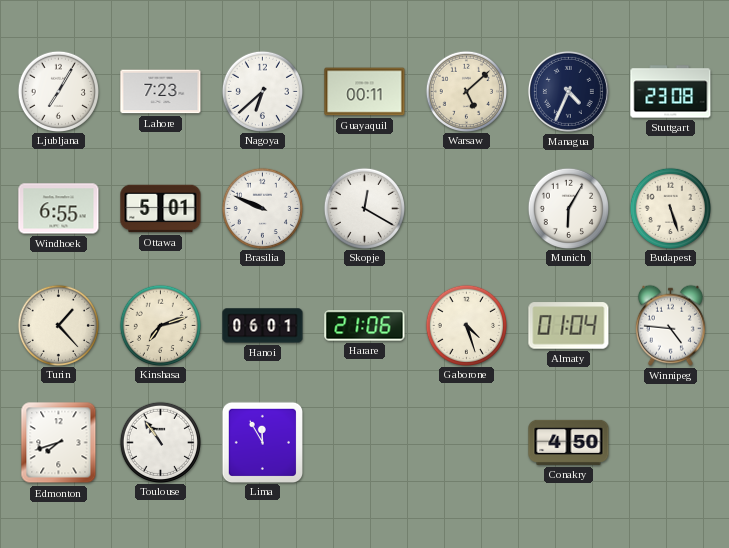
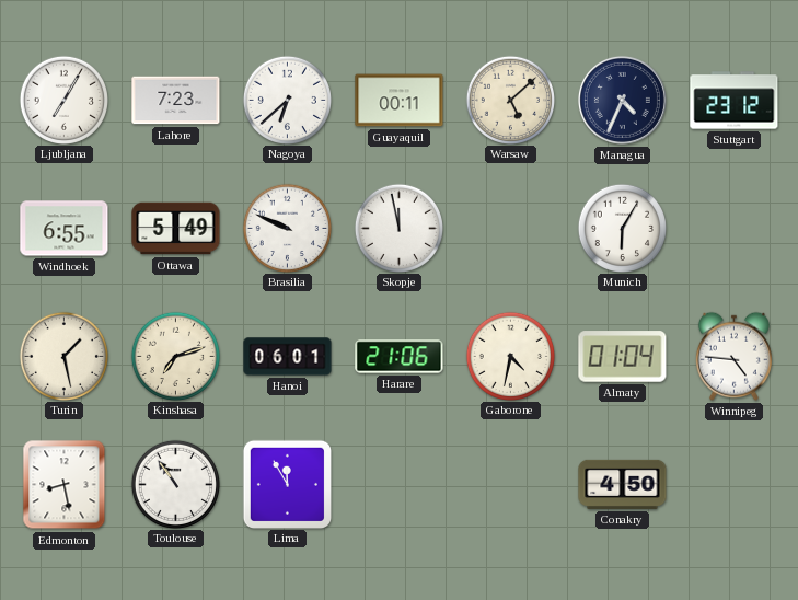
Stuttgart: 23:08 -> 23:12
Ottawa: 5:01 -> 5:49
Skopje: 12:20 -> 11:58
Budapest: 5:27 -> none
Turin: 1:23 -> 1:28
Gaborone: 4:27 -> 4:32
Edmonton: 7:42 -> 8:28
